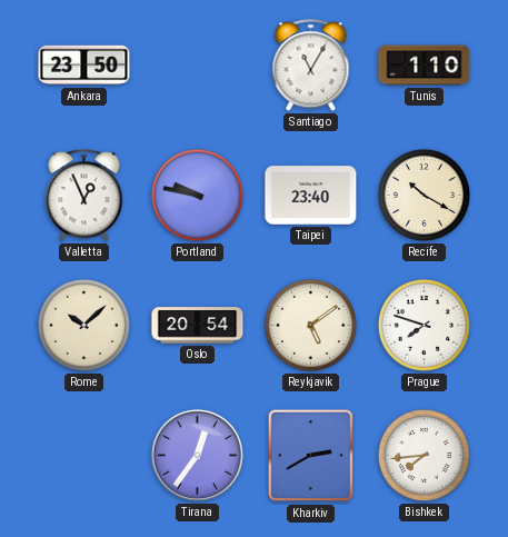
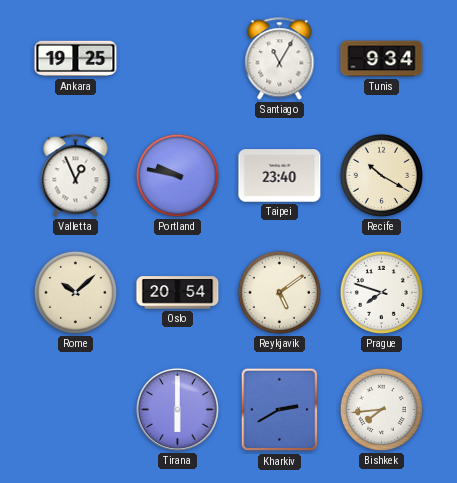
Ankara: 23:50 -> 19:25
Tunis: 1:10 -> 9:34
Tirana: 12:36 -> 6:00
